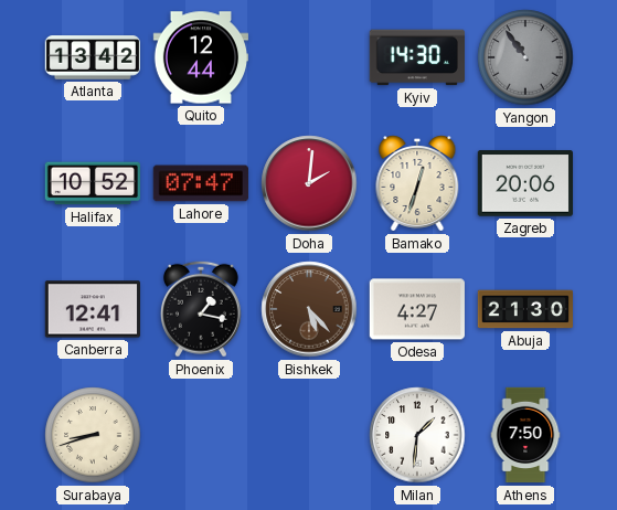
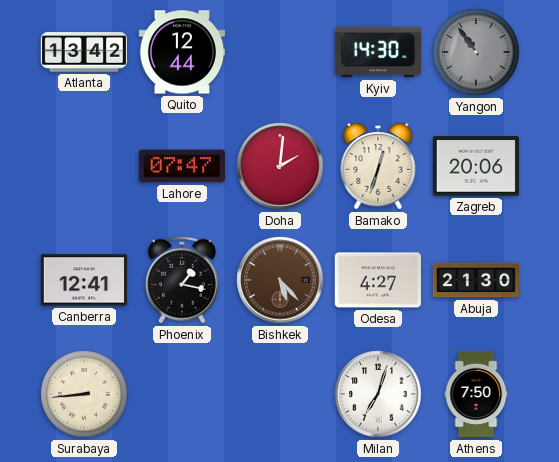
Halifax: 10:52 -> none
Surabaya: 8:42 -> 8:44
Milan: 1:31 -> 7:03
